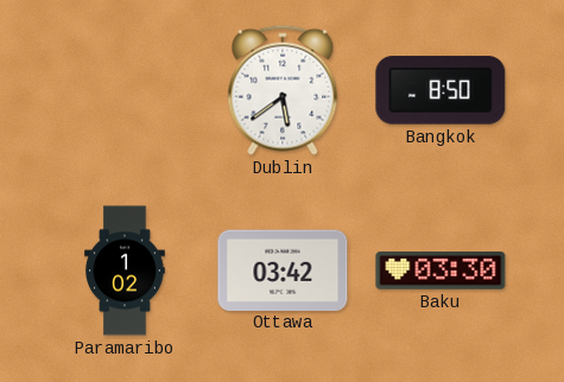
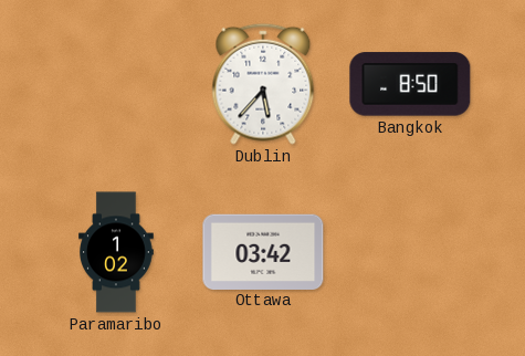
Dublin: 5:39 -> 5:37
Baku: 03:30 -> none
